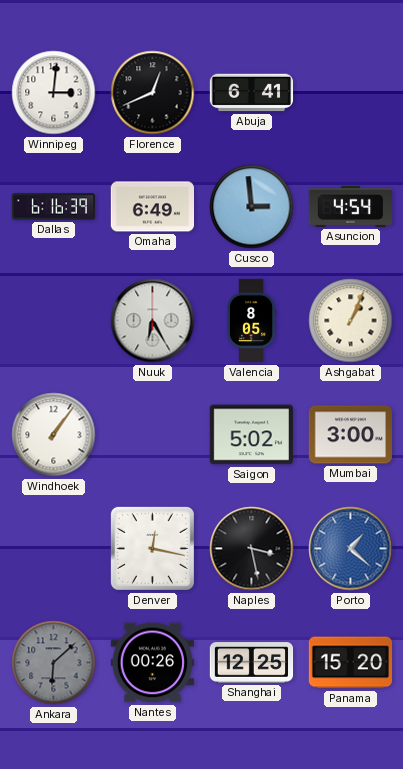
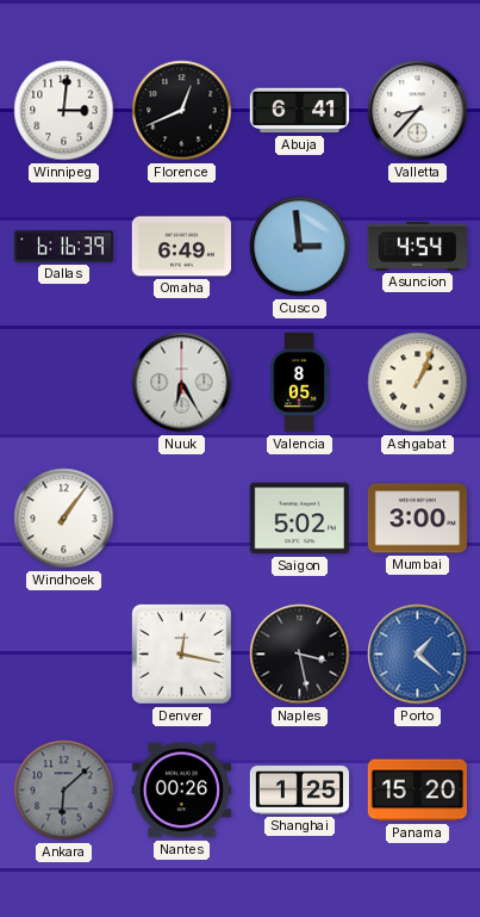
Valletta: none -> 8:37
Shanghai: 12:25 -> 1:25
